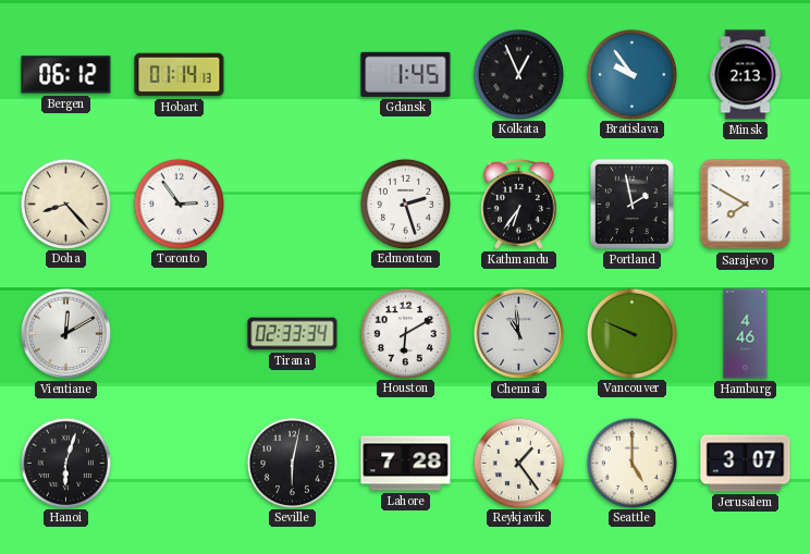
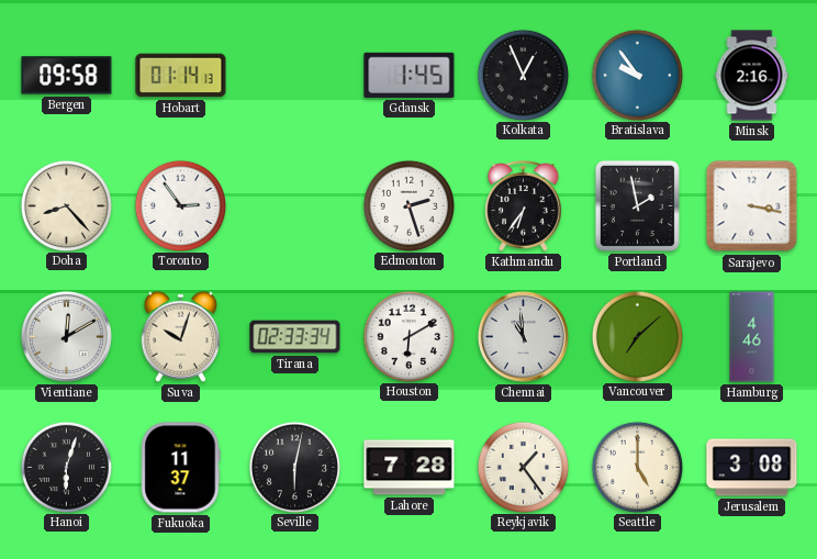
Bergen: 06:12 -> 09:58
Minsk: 2:13 -> 2:16
Sarajevo: 7:50 -> 3:17
Suva: none -> 10:03
Vancouver: 9:49 -> 7:08
Fukuoka: none -> 11:37
Jerusalem: 3:07 -> 3:08
